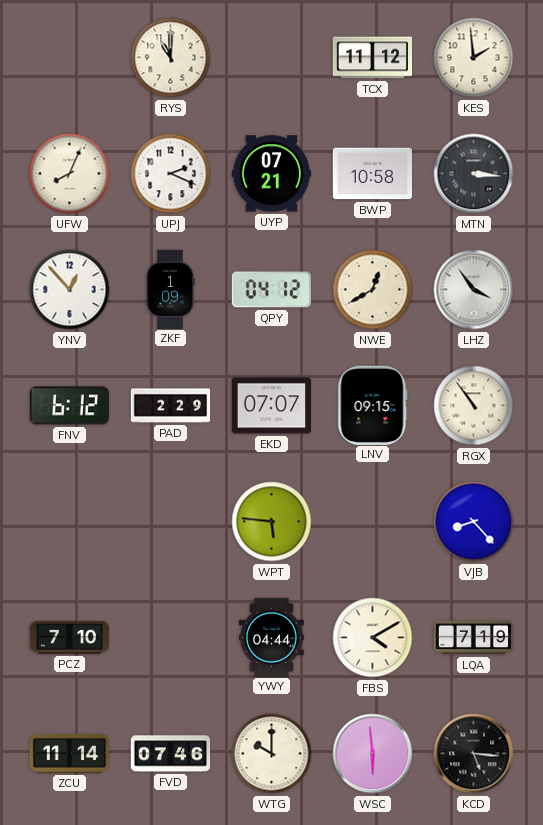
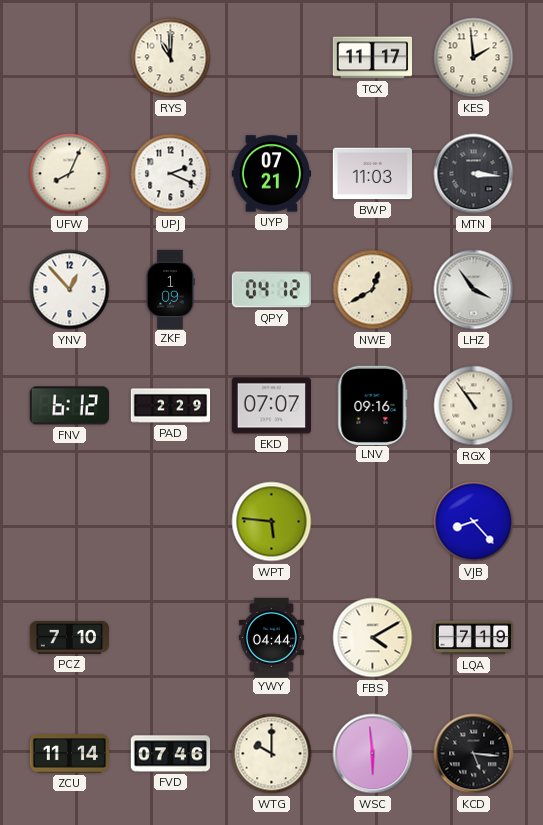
TCX: 11:12 -> 11:17
BWP: 10:58 -> 11:03
LNV: 09:15 -> 09:16
